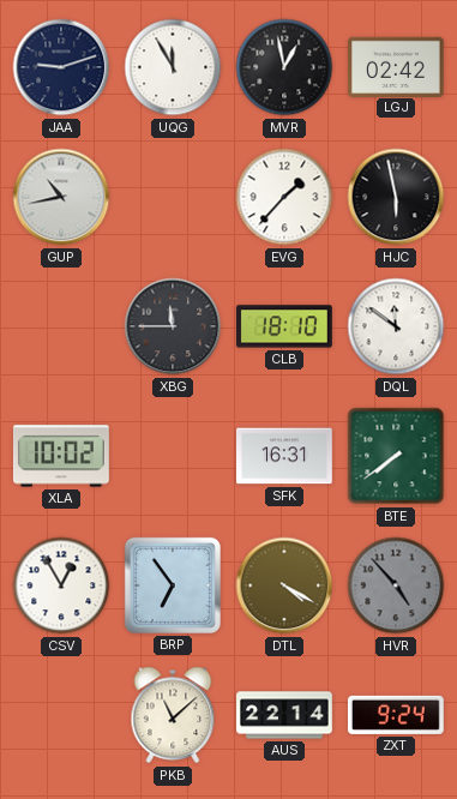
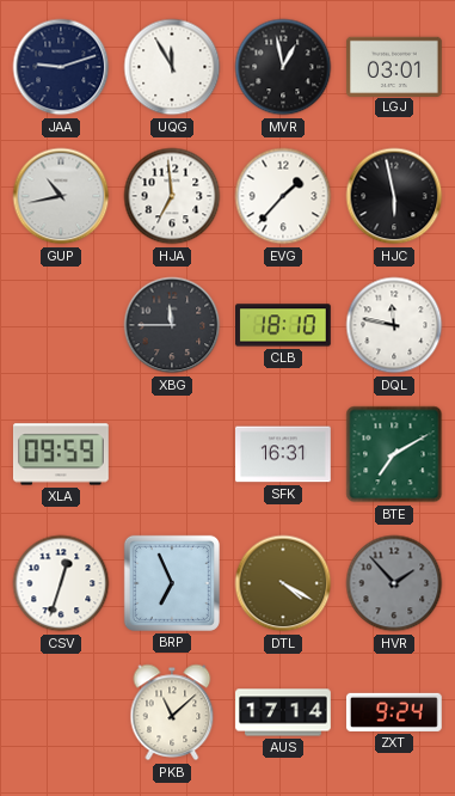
LGJ: 02:42 -> 03:01
HJA: none -> 6:59
DQL: 11:51 -> 11:47
XLA: 10:02 -> 09:59
BTE: 7:39 -> 7:10
CSV: 12:55 -> 12:33
BRP: 6:54 -> 6:56
HVR: 4:53 -> 1:53
AUS: 22:14 -> 17:14
